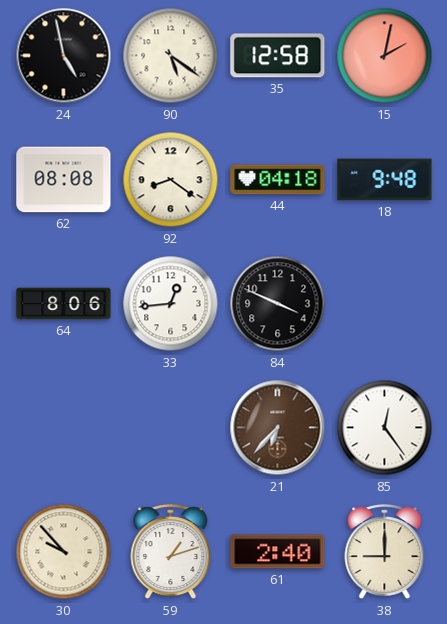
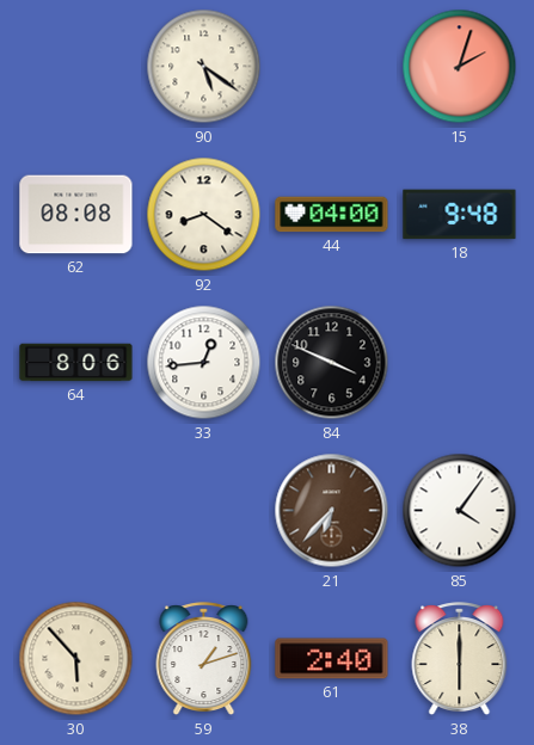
24: 4:58 -> none
35: 12:58 -> none
15: 2:02 -> 2:03
44: 04:18 -> 04:00
85: 12:24 -> 4:06
30: 9:53 -> 5:53
38: 9:00 -> 6:00
